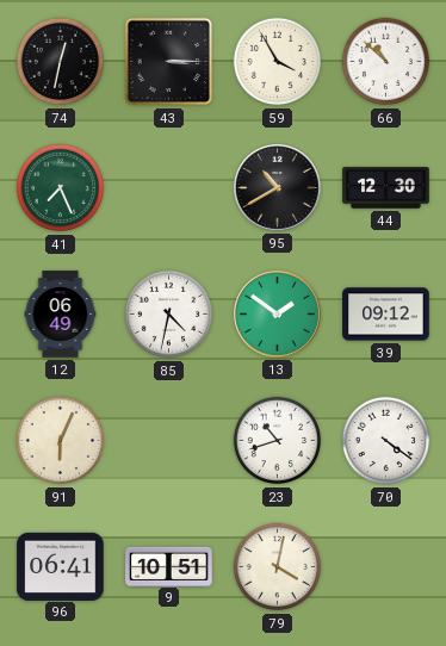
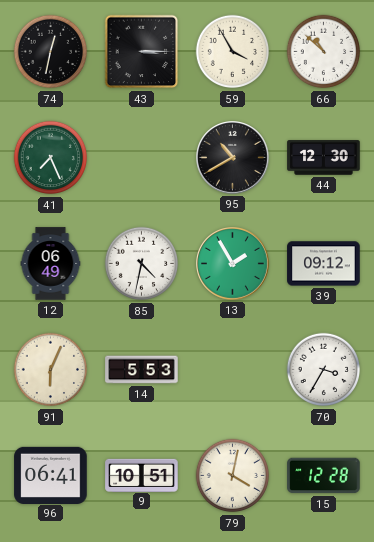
13: 1:51 -> 1:55
14: none -> 5:53
23: 10:42 -> none
70: 4:21 -> 3:35
15: none -> 12:28
